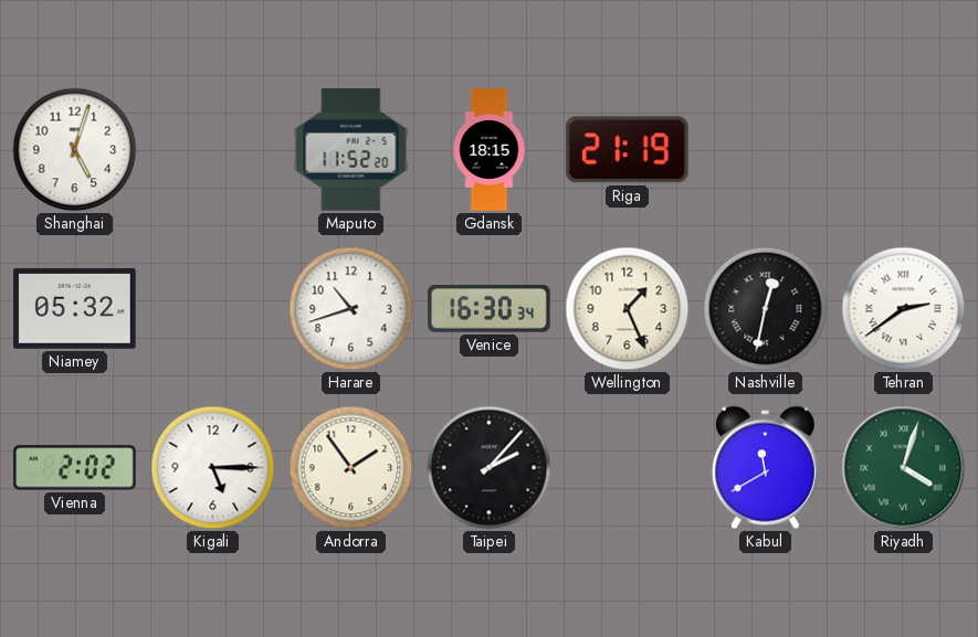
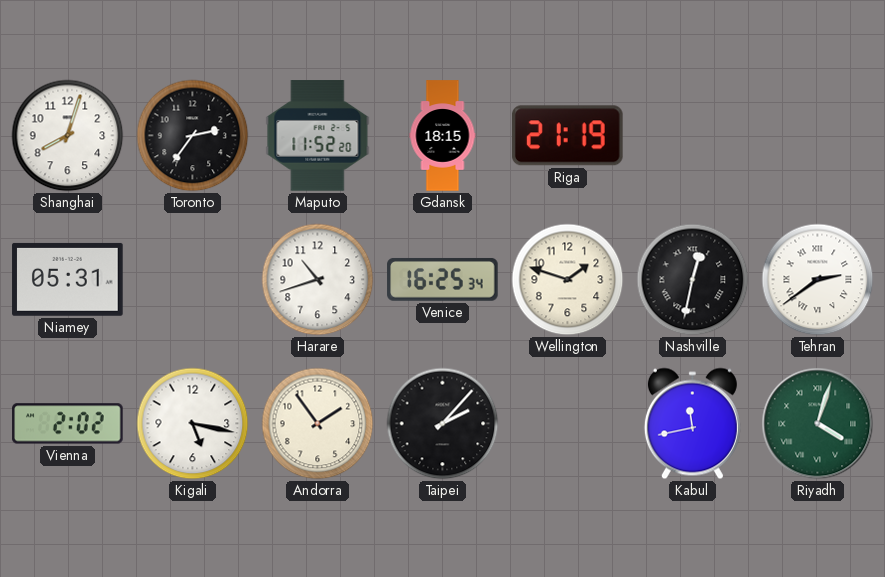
Shanghai: 5:03 -> 8:03
Toronto: none -> 2:36
Niamey: 05:32 -> 05:31
Venice: 16:30 -> 16:25
Wellington: 1:26 -> 1:48
Kigali: 5:15 -> 5:17
Kabul: 11:40 -> 11:43
